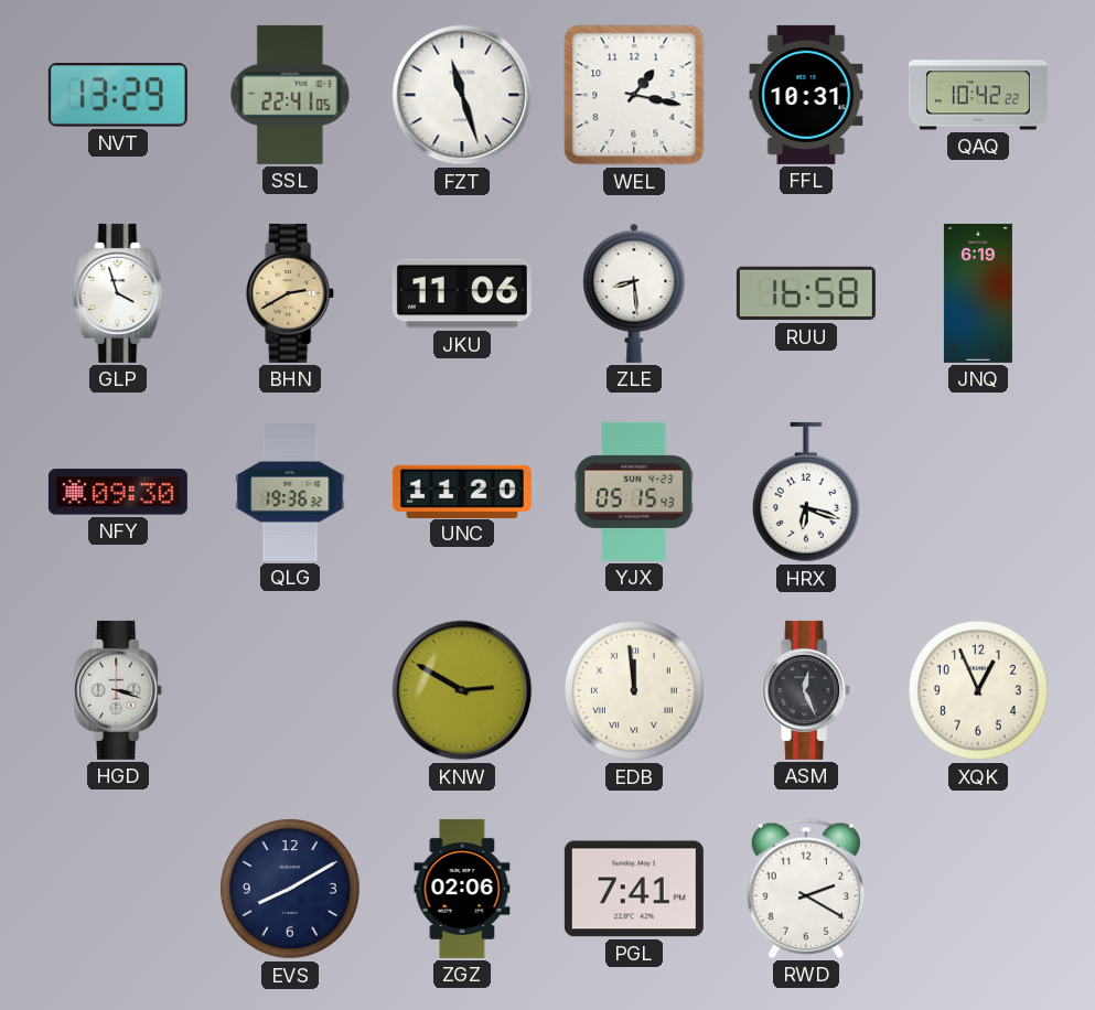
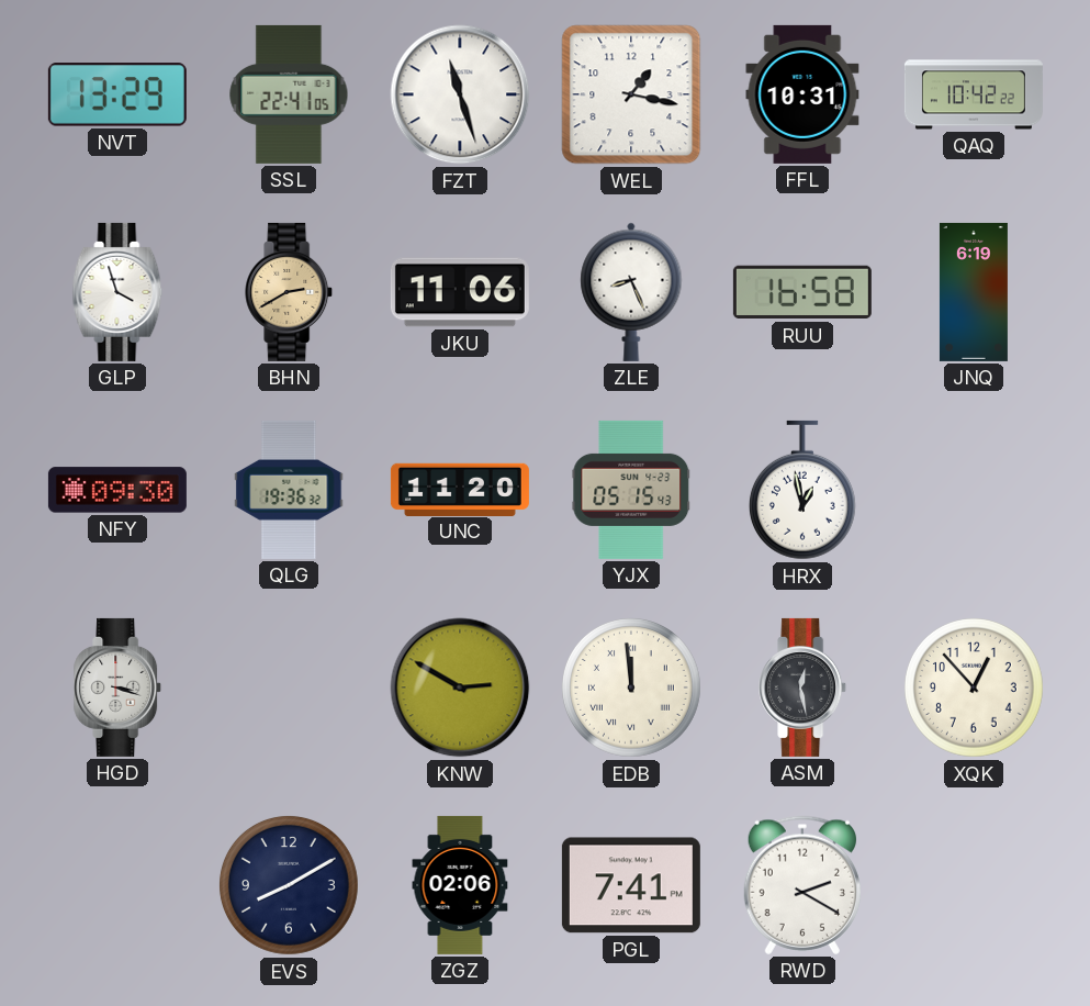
ZLE: 8:29 -> 8:26
HRX: 6:18 -> 12:58
ASM: 12:26 -> 12:28
XQK: 12:56 -> 12:53
